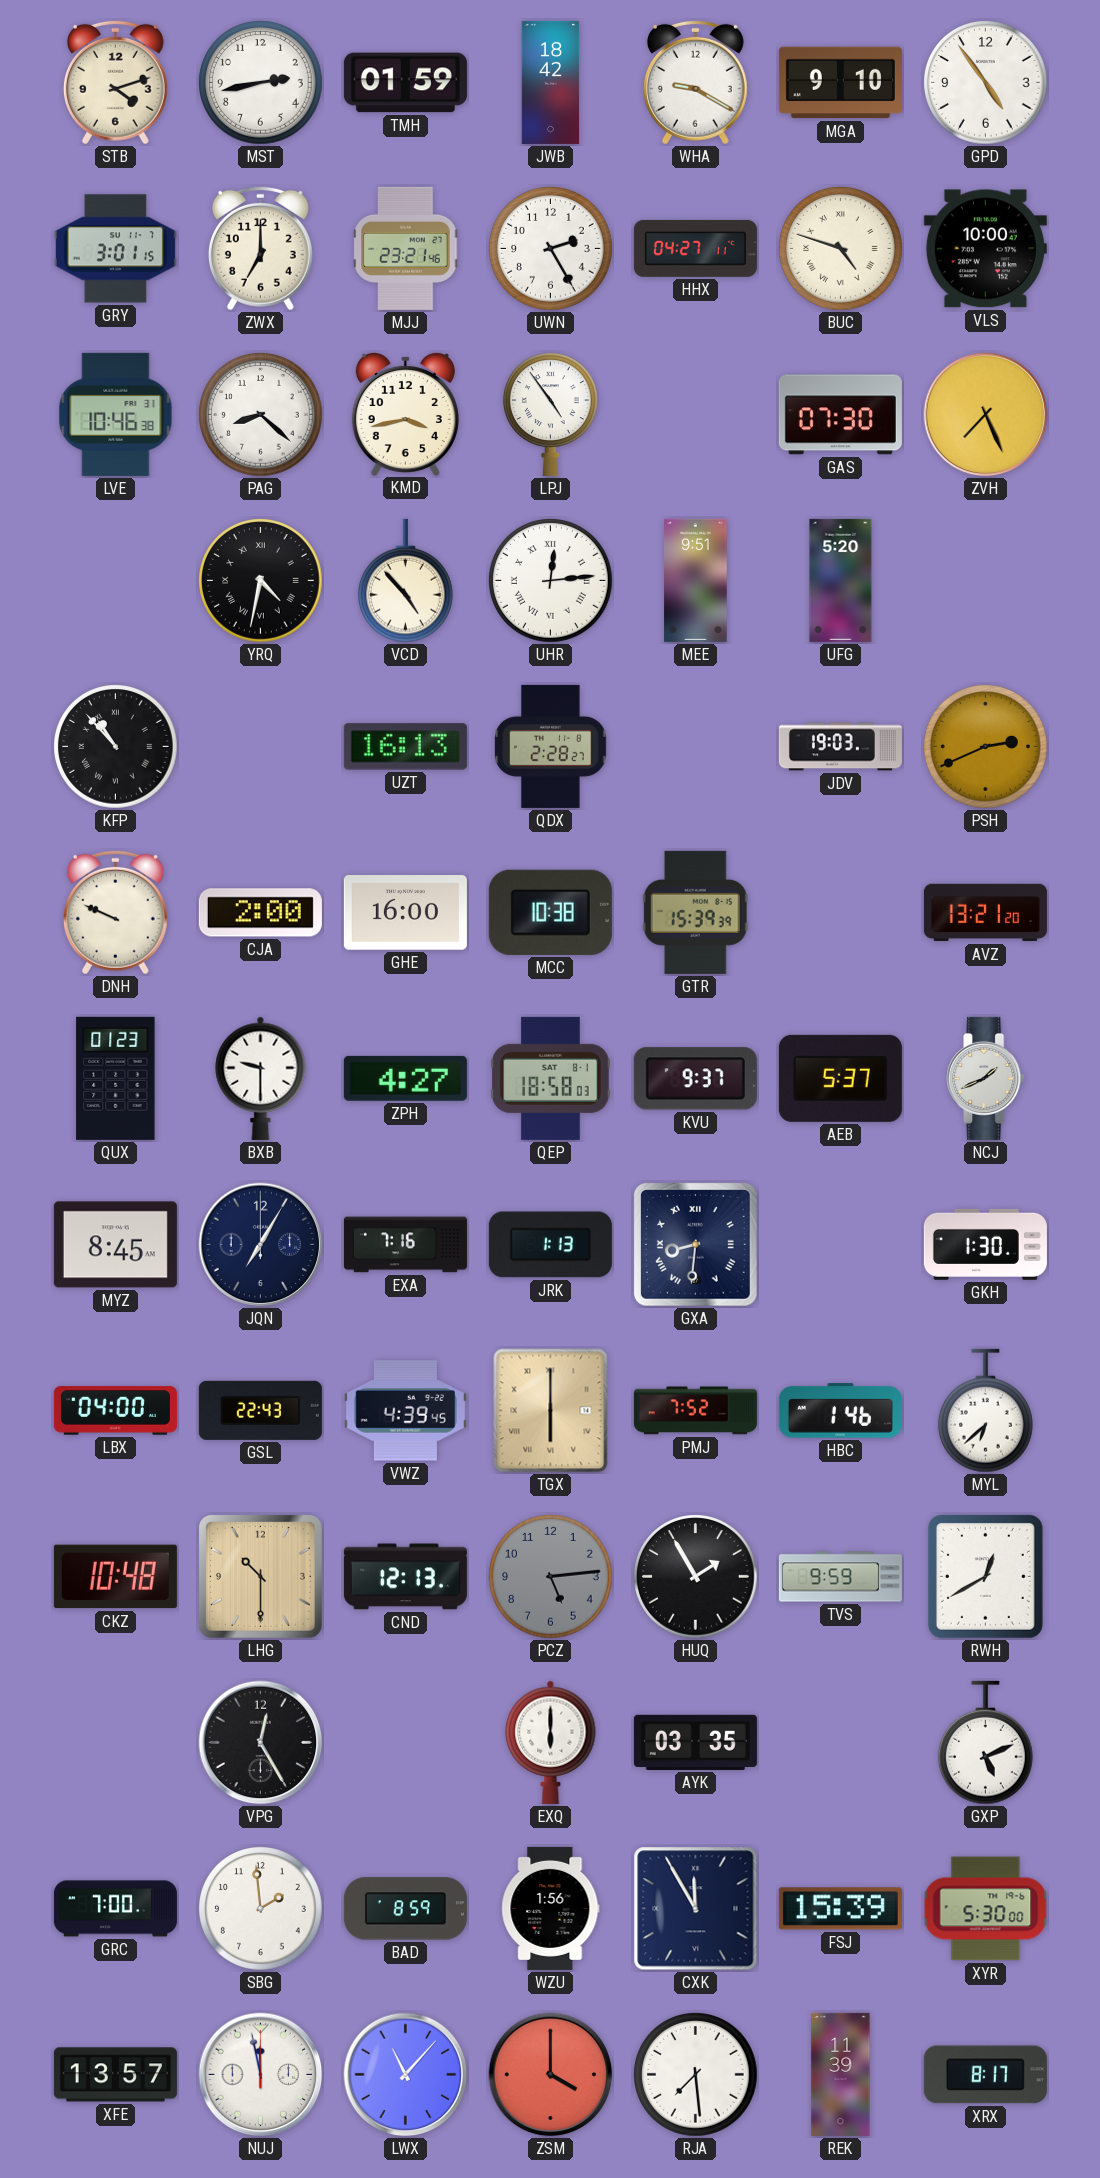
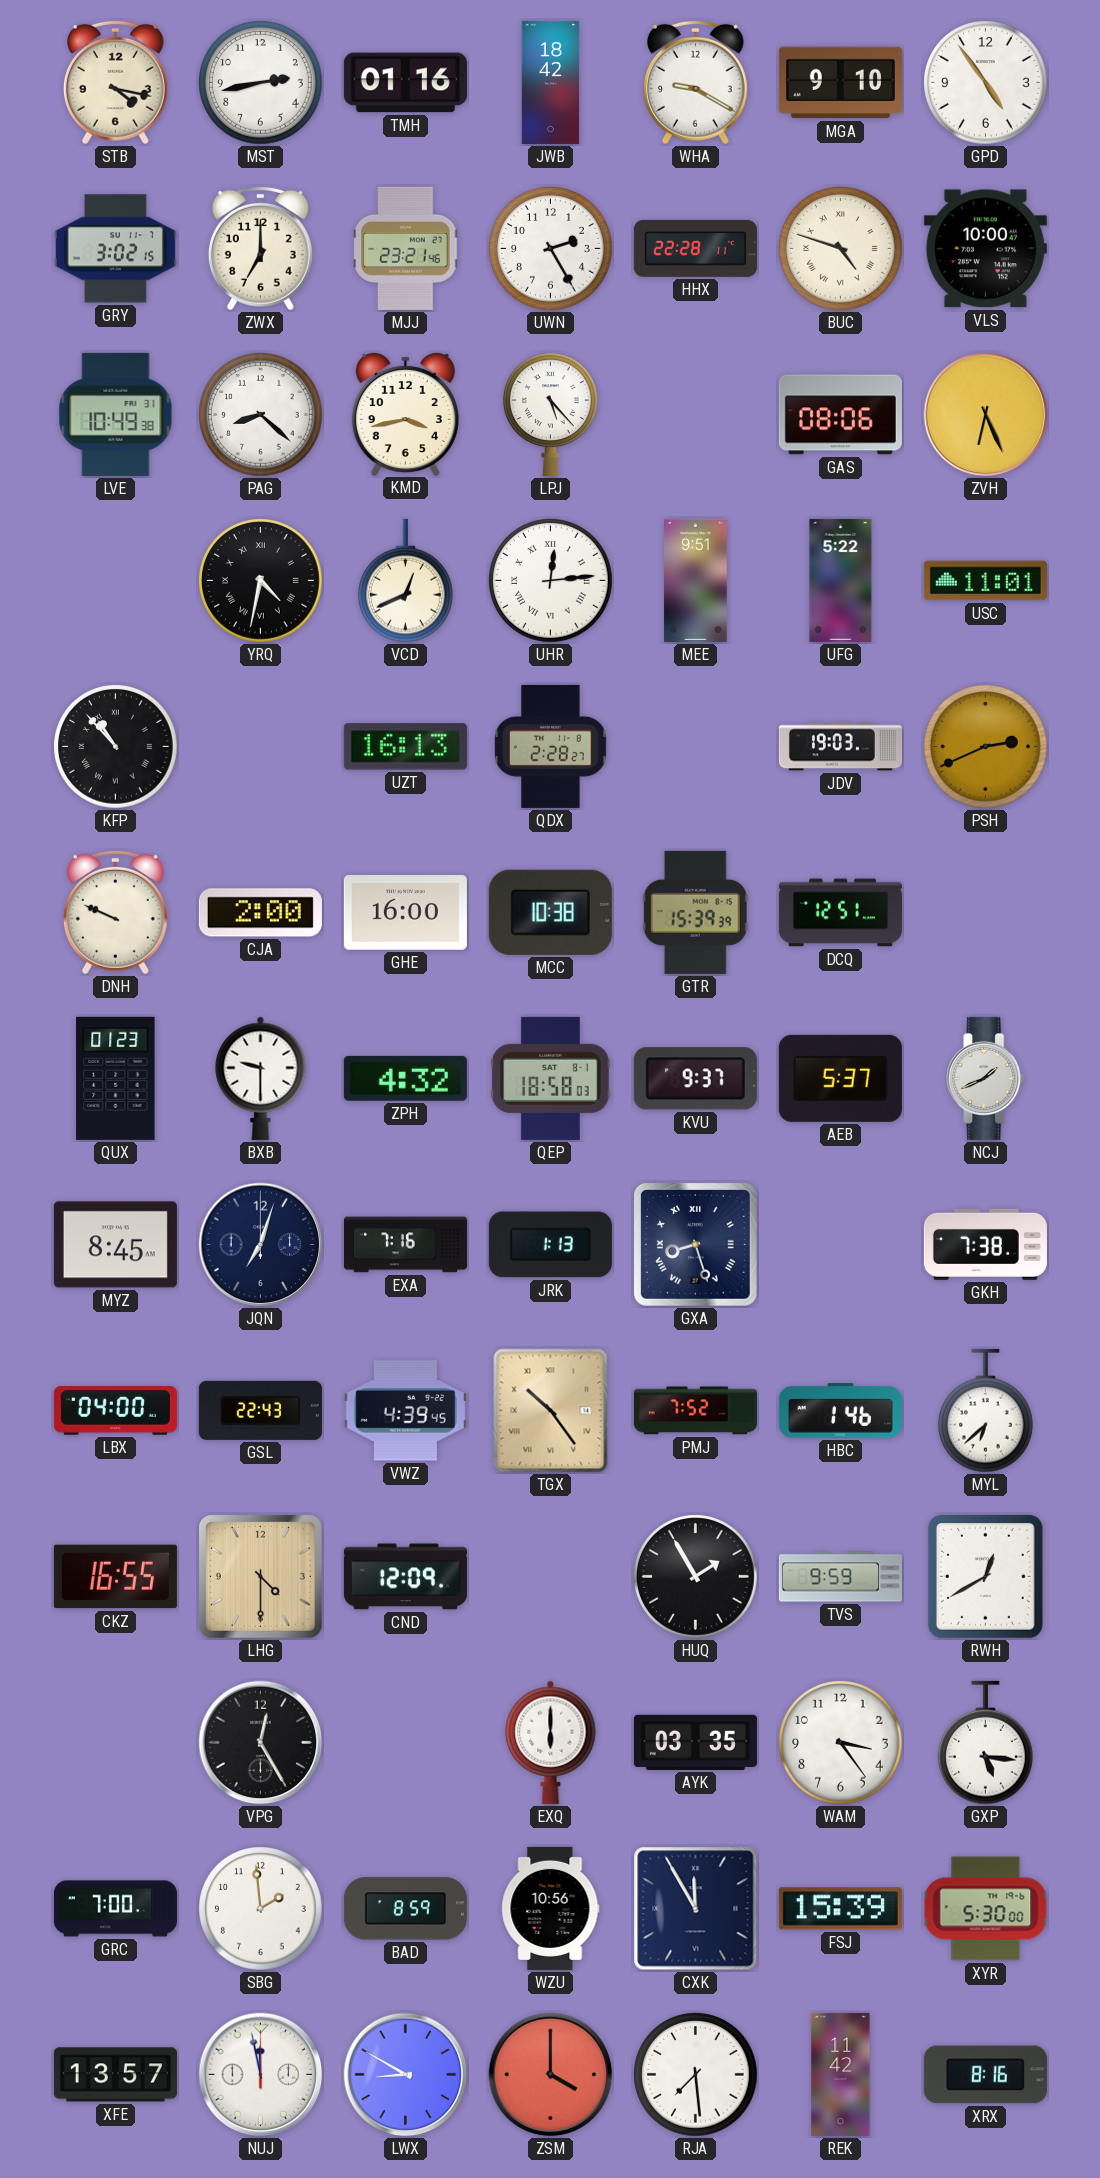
STB: 4:12 -> 4:17
TMH: 01:59 -> 01:16
GRY: 3:01 -> 3:02
HHX: 04:27 -> 22:28
LVE: 10:46 -> 10:49
LPJ: 4:54 -> 5:23
GAS: 07:30 -> 08:06
ZVH: 7:26 -> 6:26
VCD: 4:53 -> 12:41
UFG: 5:20 -> 5:22
USC: none -> 11:01
DCQ: none -> 12:51
AVZ: 13:21 -> none
ZPH: 4:27 -> 4:32
JQN: 7:05 -> 7:03
GXA: 8:31 -> 8:27
GKH: 1:30 -> 7:38
TGX: 6:00 -> 10:24
CKZ: 10:48 -> 16:55
LHG: 10:30 -> 4:30
CND: 12:13 -> 12:09
PCZ: 5:14 -> none
WAM: none -> 3:24
GXP: 5:11 -> 5:16
WZU: 1:56 -> 10:56
LWX: 11:07 -> 8:50
REK: 11:39 -> 11:42
XRX: 8:17 -> 8:16
